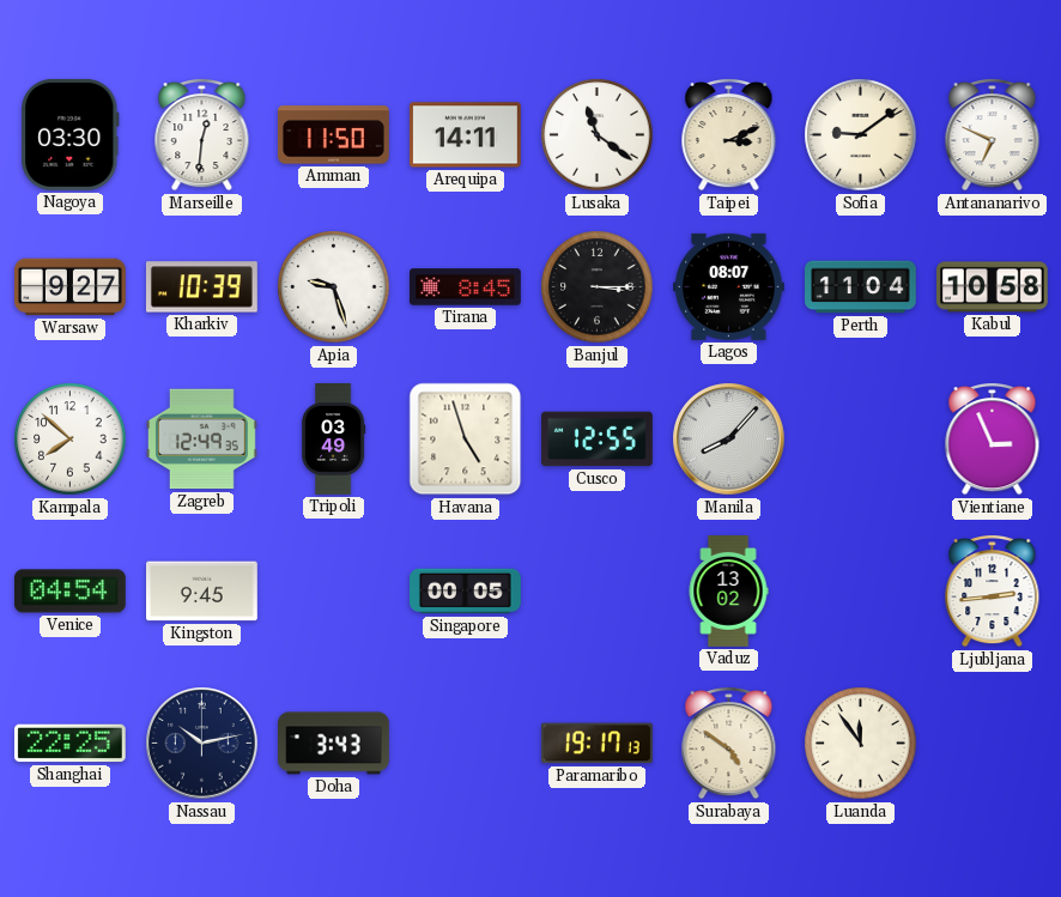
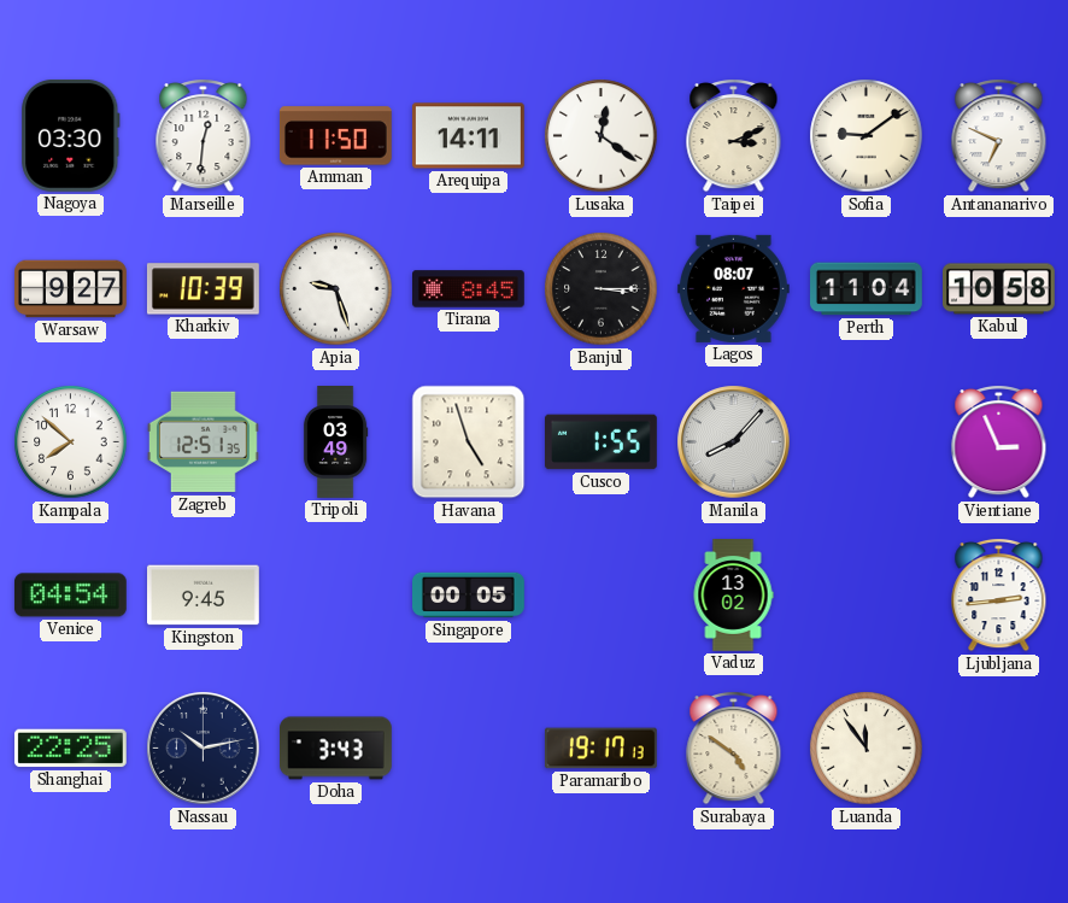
Lusaka: 11:21 -> 12:21
Zagreb: 12:49 -> 12:51
Cusco: 12:55 -> 1:55
